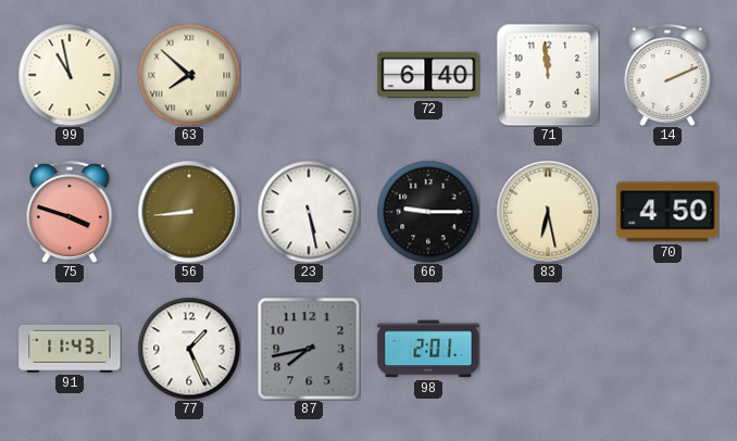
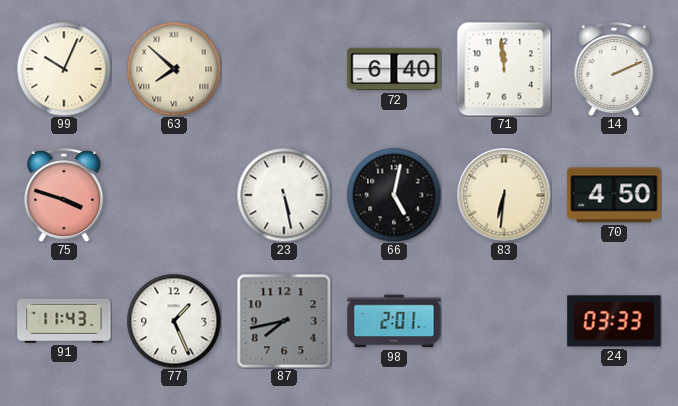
99: 10:58 -> 10:04
56: 8:44 -> none
66: 9:15 -> 5:02
83: 6:28 -> 6:31
24: none -> 03:33
